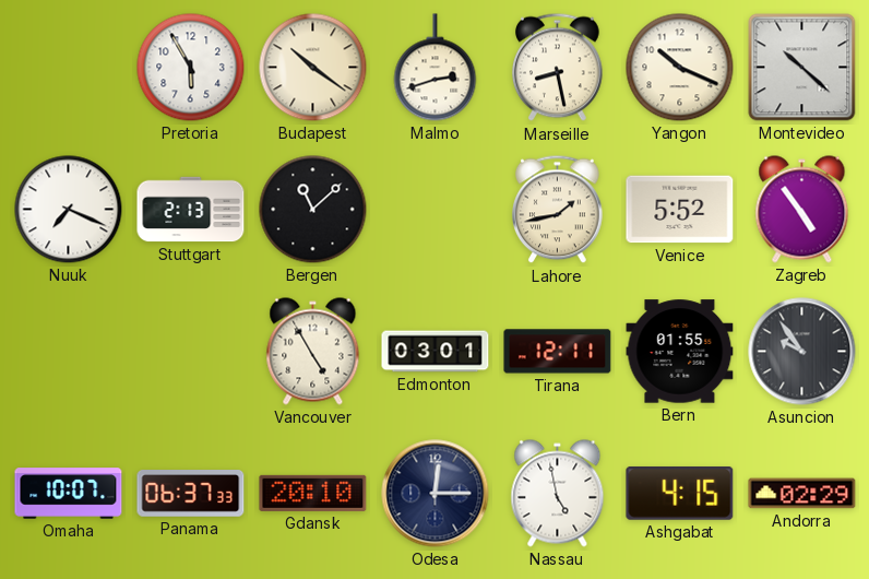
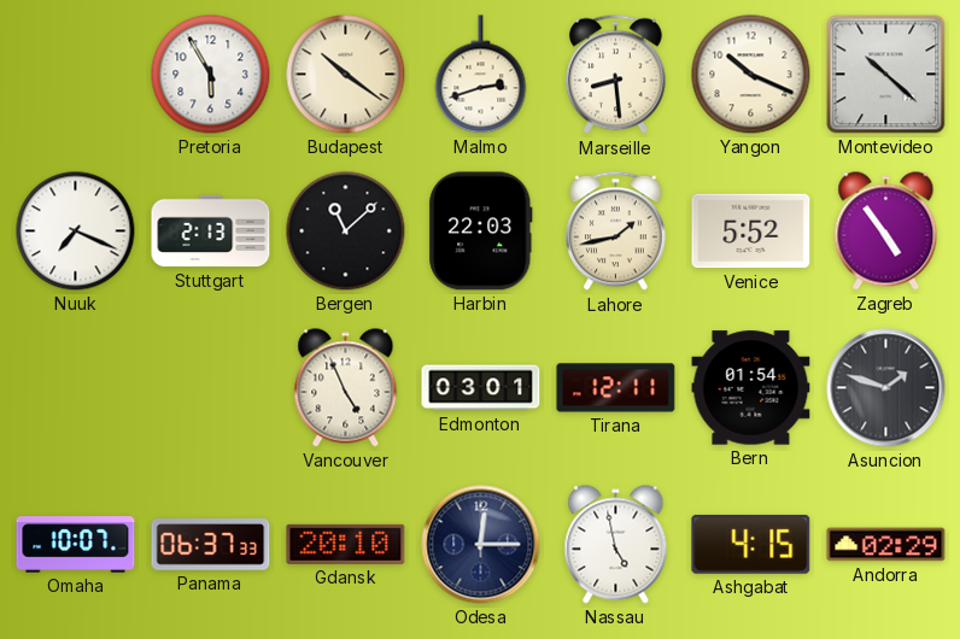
Marseille: 8:28 -> 8:29
Harbin: none -> 22:03
Vancouver: 4:55 -> 4:56
Bern: 01:55 -> 01:54
Asuncion: 9:54 -> 1:48
